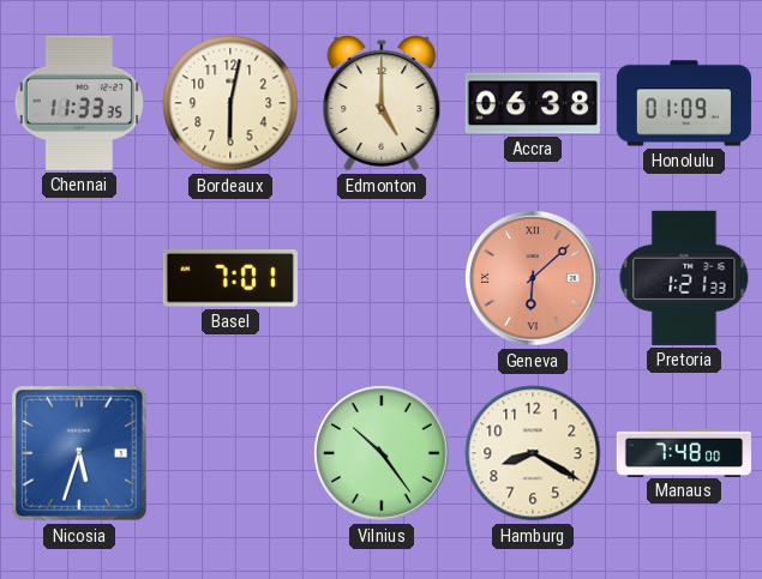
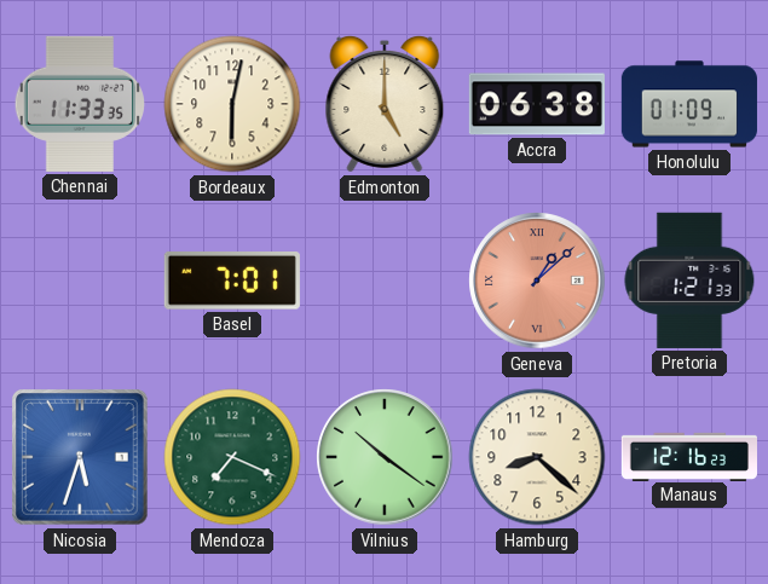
Geneva: 6:08 -> 1:08
Mendoza: none -> 7:19
Vilnius: 10:24 -> 10:21
Hamburg: 8:20 -> 8:22
Manaus: 7:48 -> 12:16
